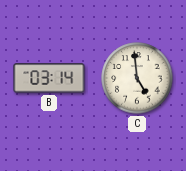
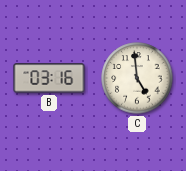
B: 03:14 -> 03:16
